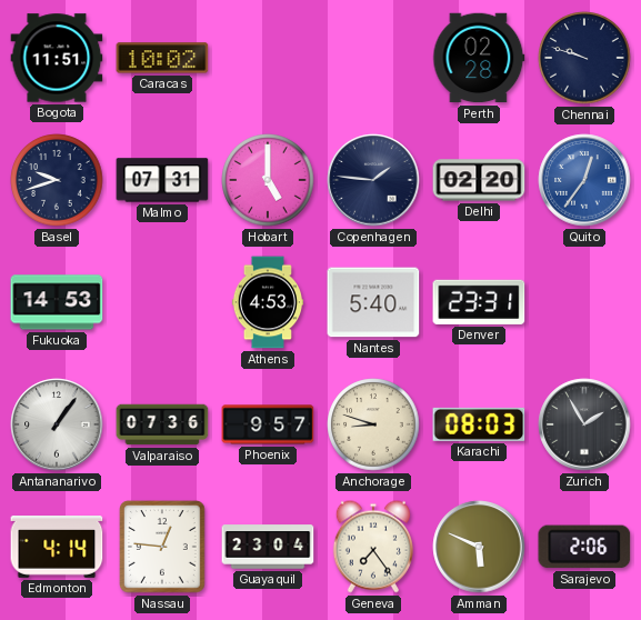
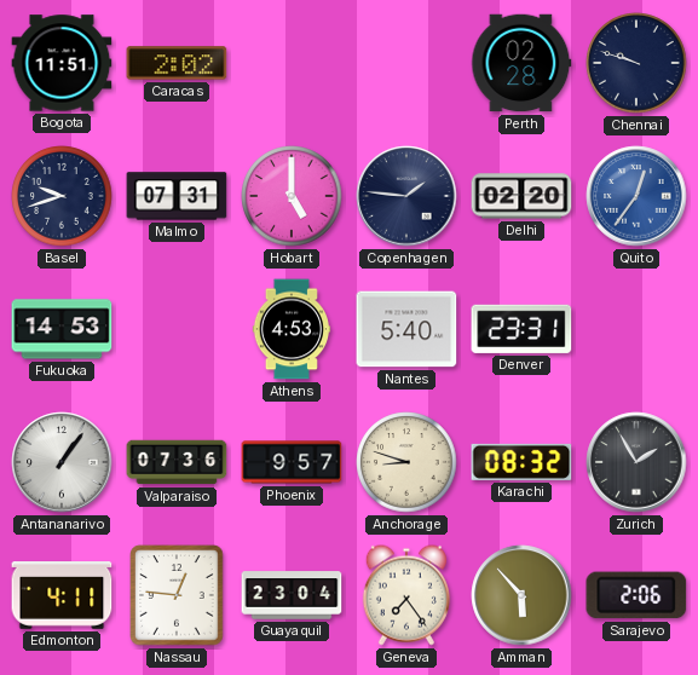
Caracas: 10:02 -> 2:02
Karachi: 08:03 -> 08:32
Edmonton: 4:14 -> 4:11
Amman: 5:49 -> 5:53
